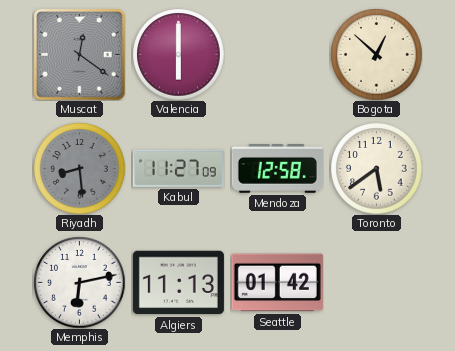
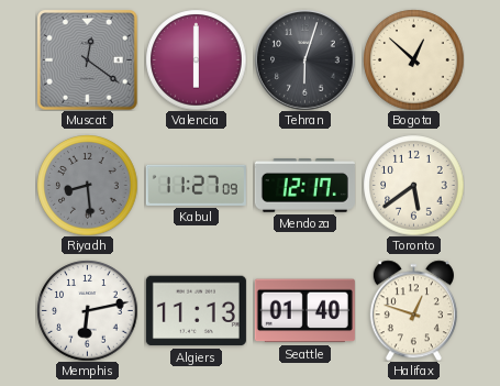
Tehran: none -> 6:03
Mendoza: 12:58 -> 12:17
Seattle: 01:42 -> 01:40
Halifax: none -> 12:48
